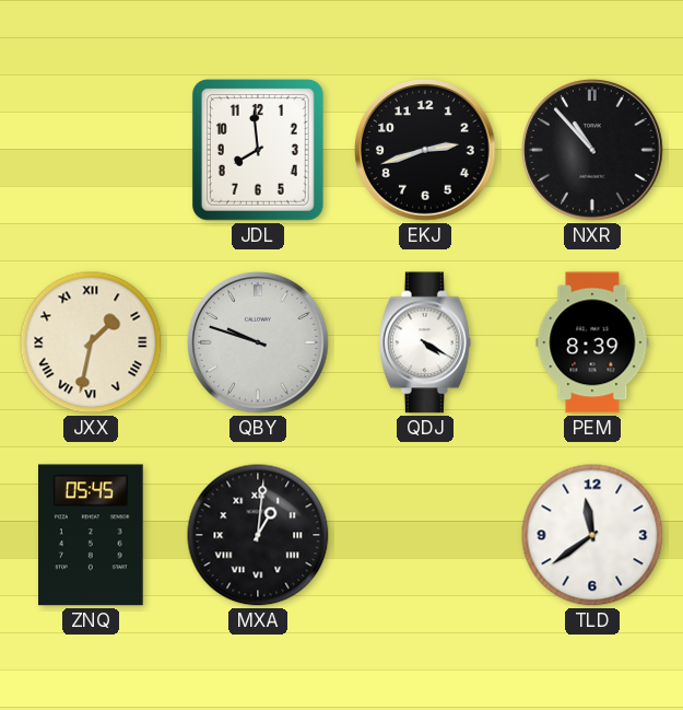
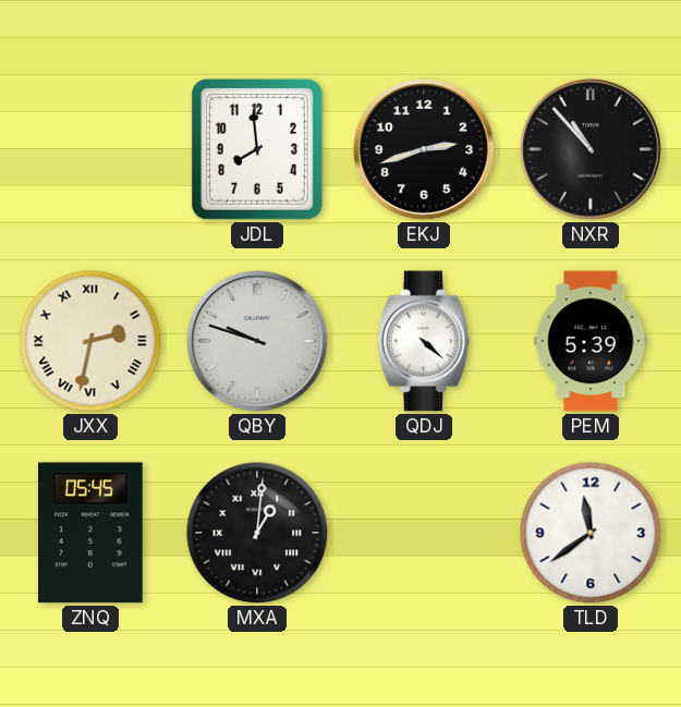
JXX: 1:32 -> 2:32
QDJ: 4:20 -> 4:22
PEM: 8:39 -> 5:39
